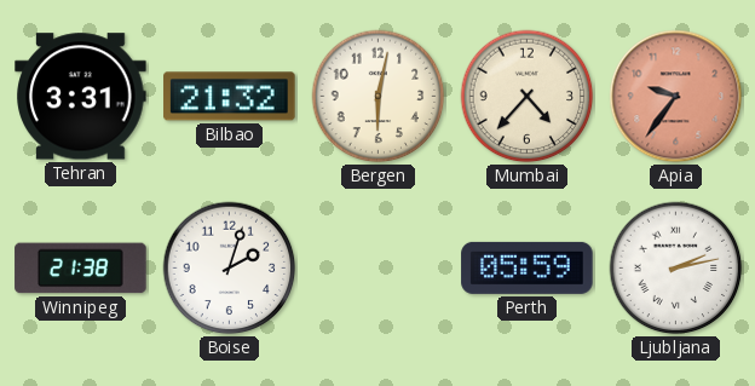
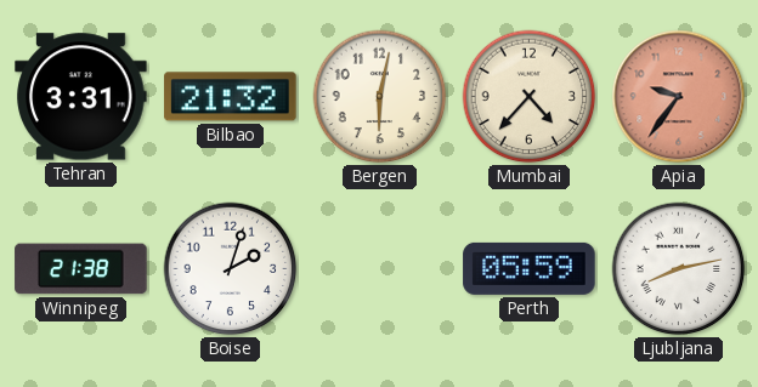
Ljubljana: 2:13 -> 8:13
